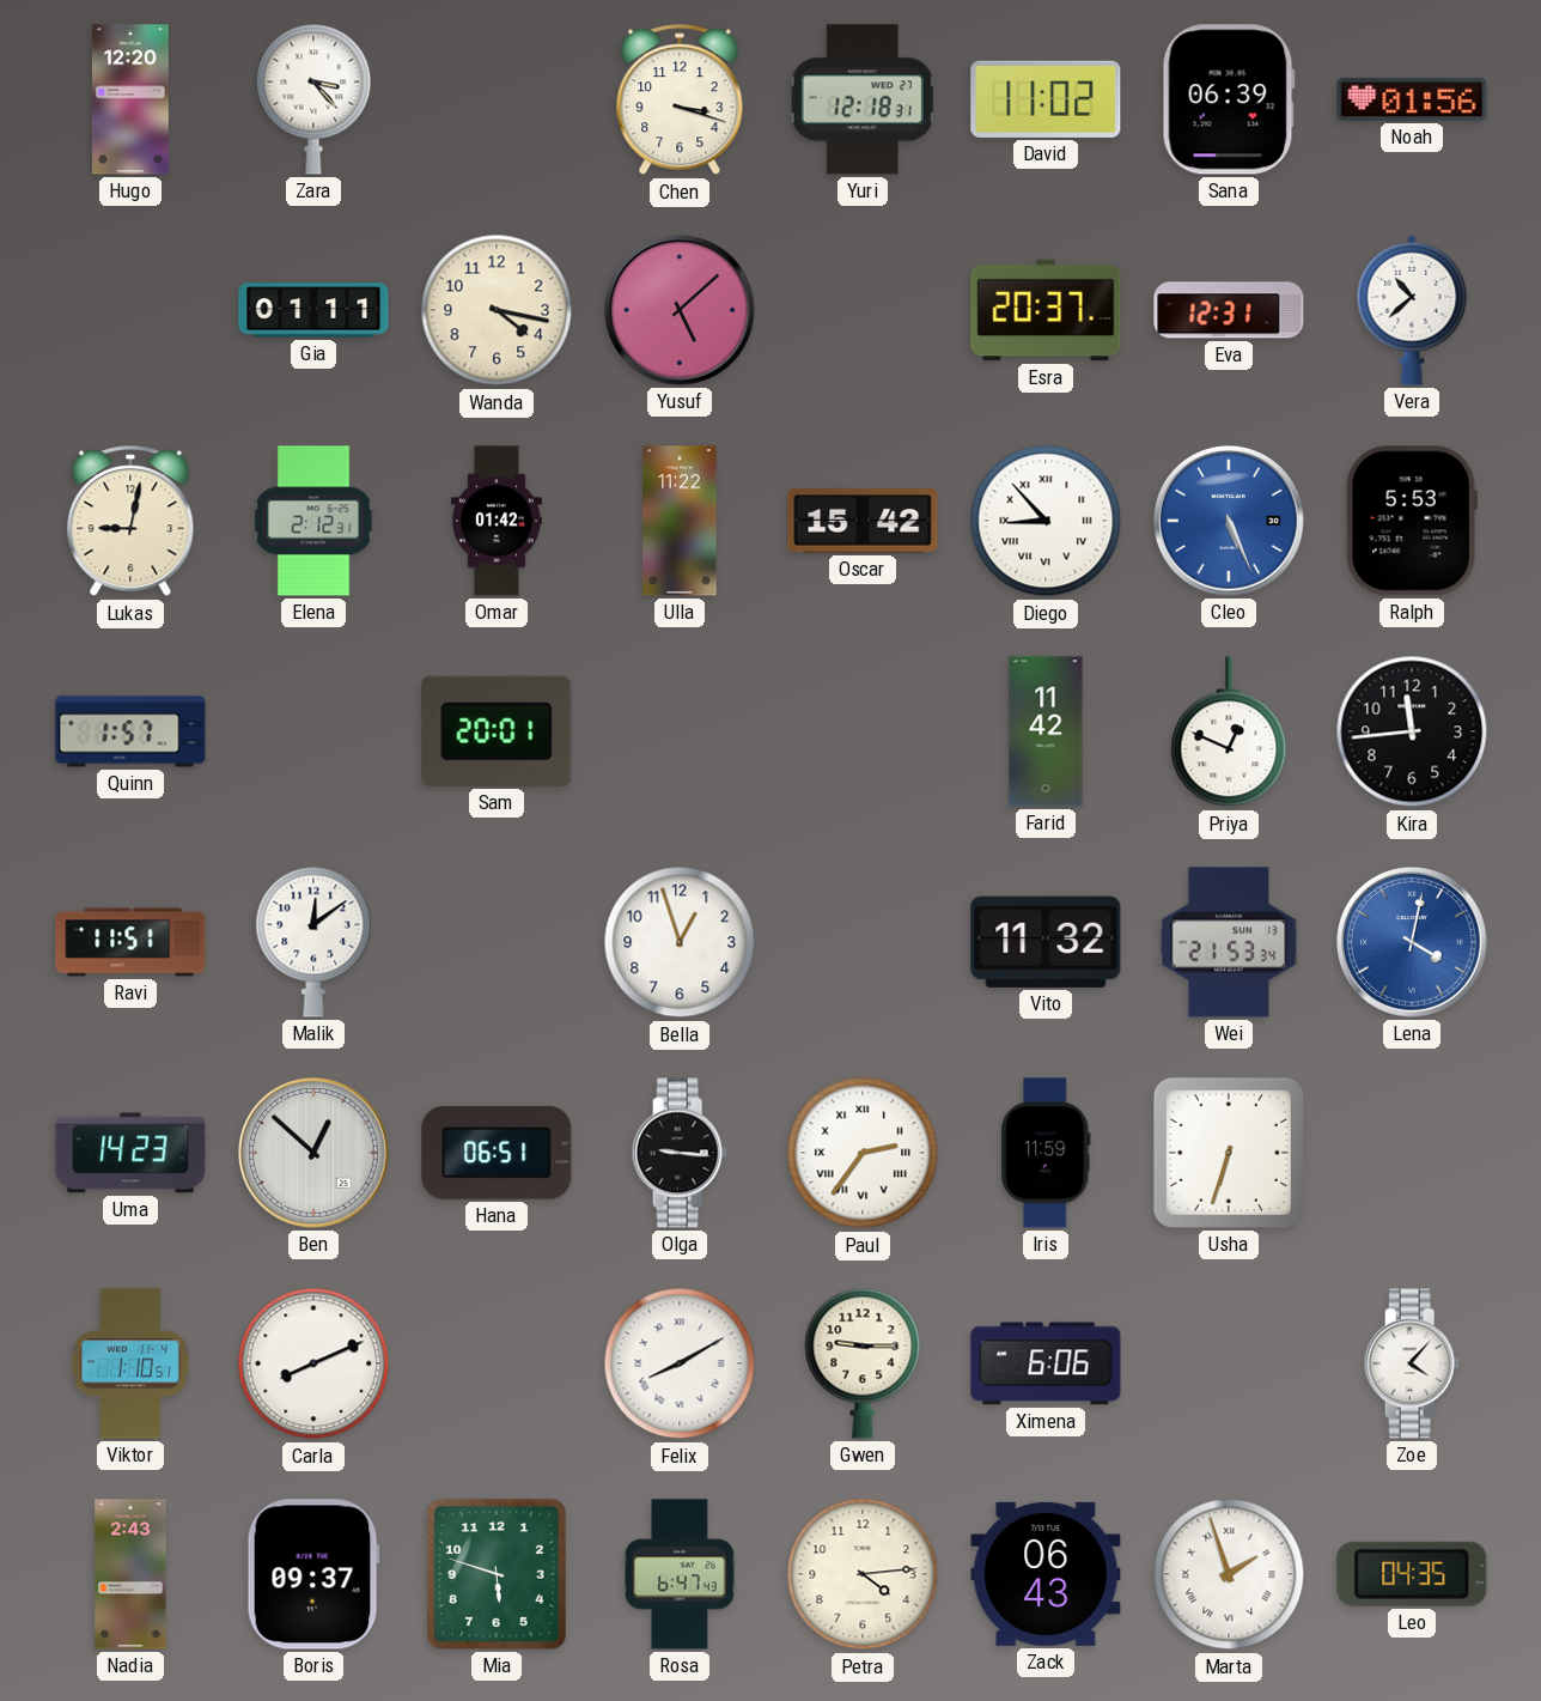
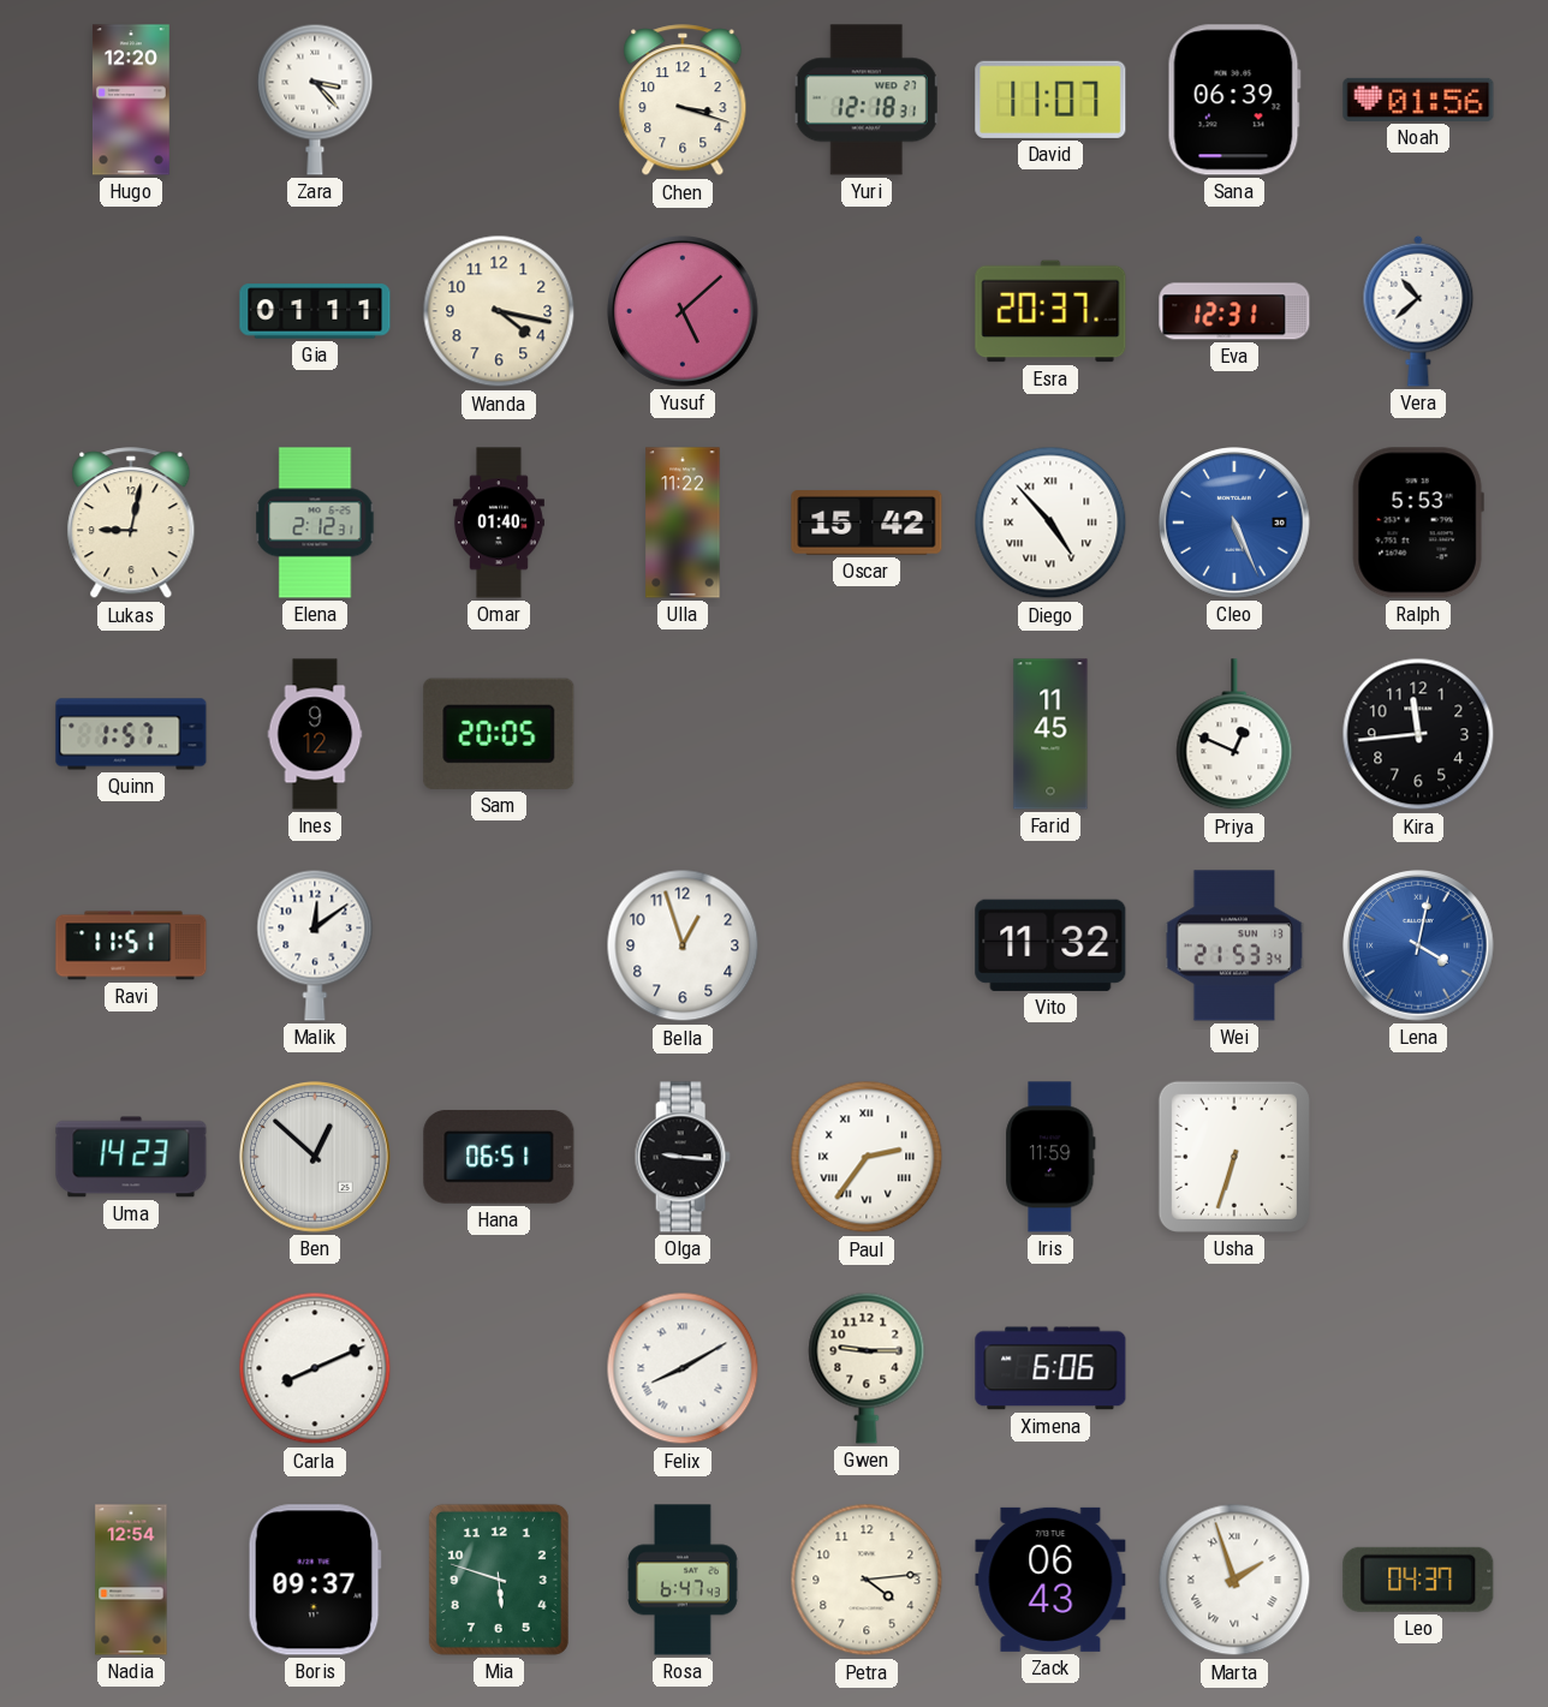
David: 11:02 -> 11:07
Omar: 01:42 -> 01:40
Diego: 8:53 -> 4:53
Ines: none -> 9:12
Sam: 20:01 -> 20:05
Farid: 11:42 -> 11:45
Viktor: 1:10 -> none
Zoe: 4:07 -> none
Nadia: 2:43 -> 12:54
Leo: 04:35 -> 04:37
